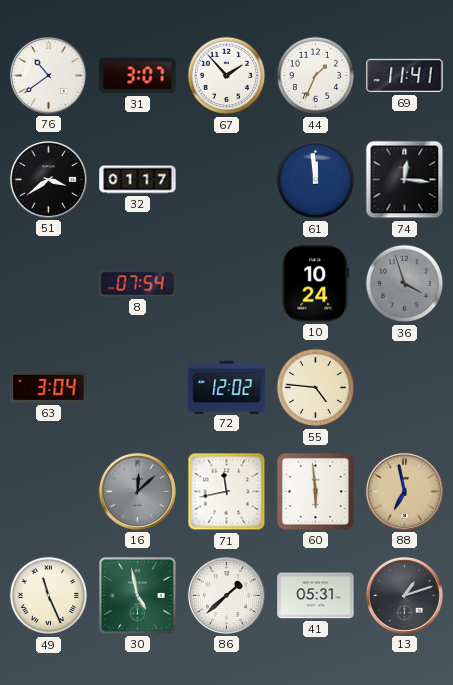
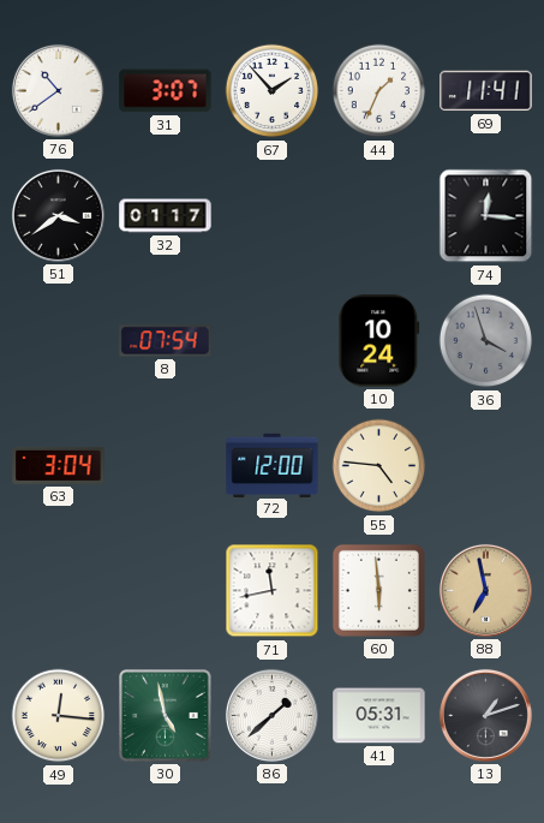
61: 11:59 -> none
72: 12:02 -> 12:00
16: 12:08 -> none
49: 11:26 -> 12:16
